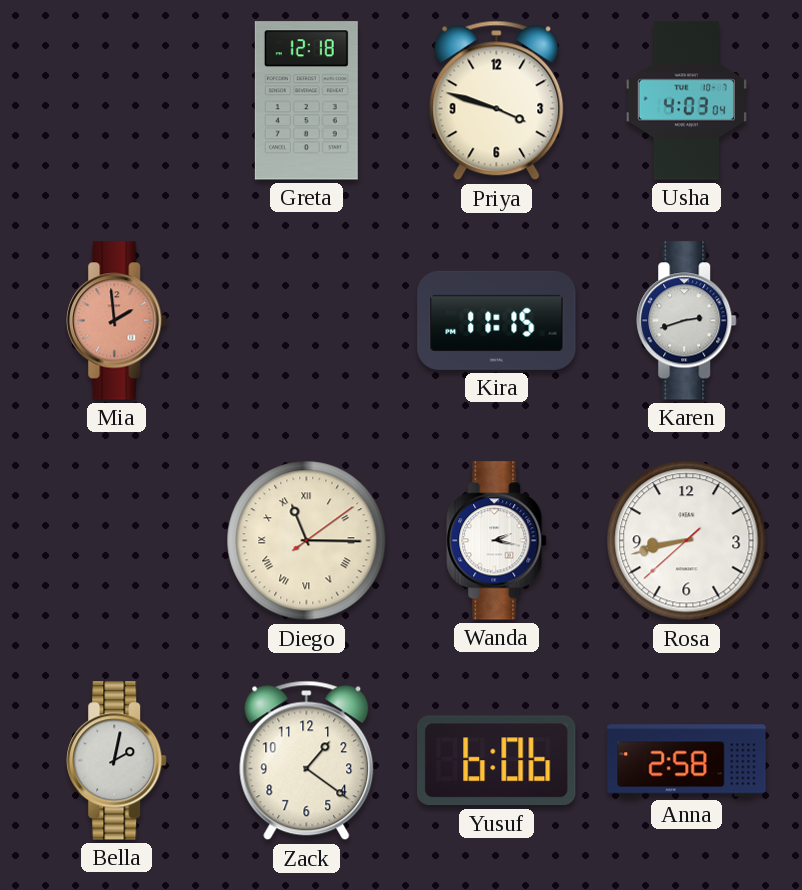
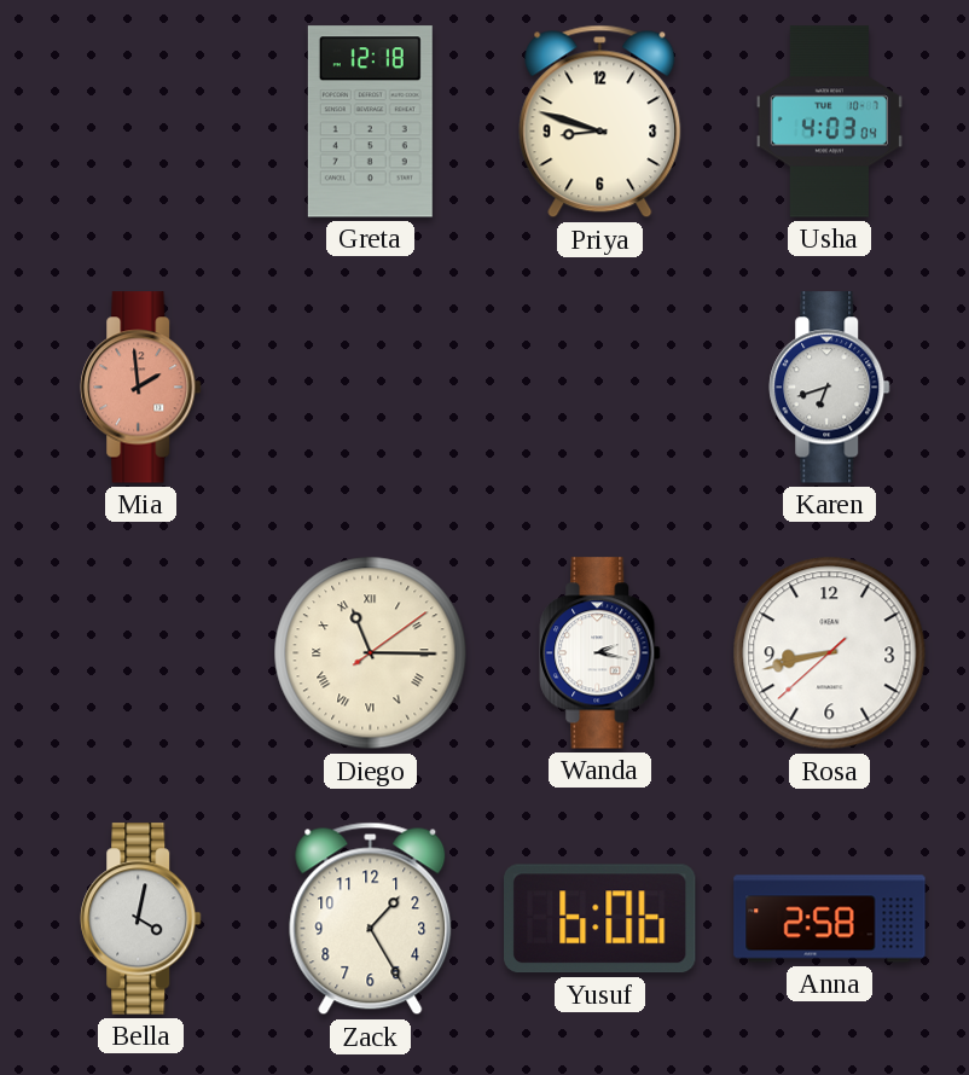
Priya: 3:48 -> 8:48
Kira: 11:15 -> none
Karen: 2:42 -> 6:42
Bella: 2:02 -> 4:02
Zack: 1:21 -> 1:25
